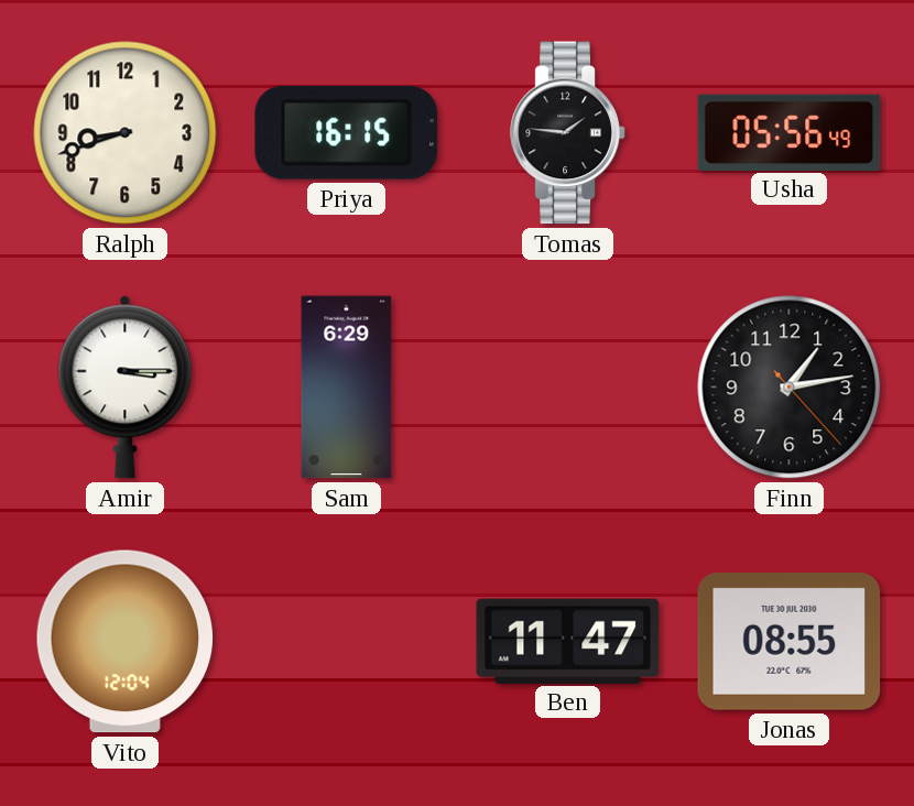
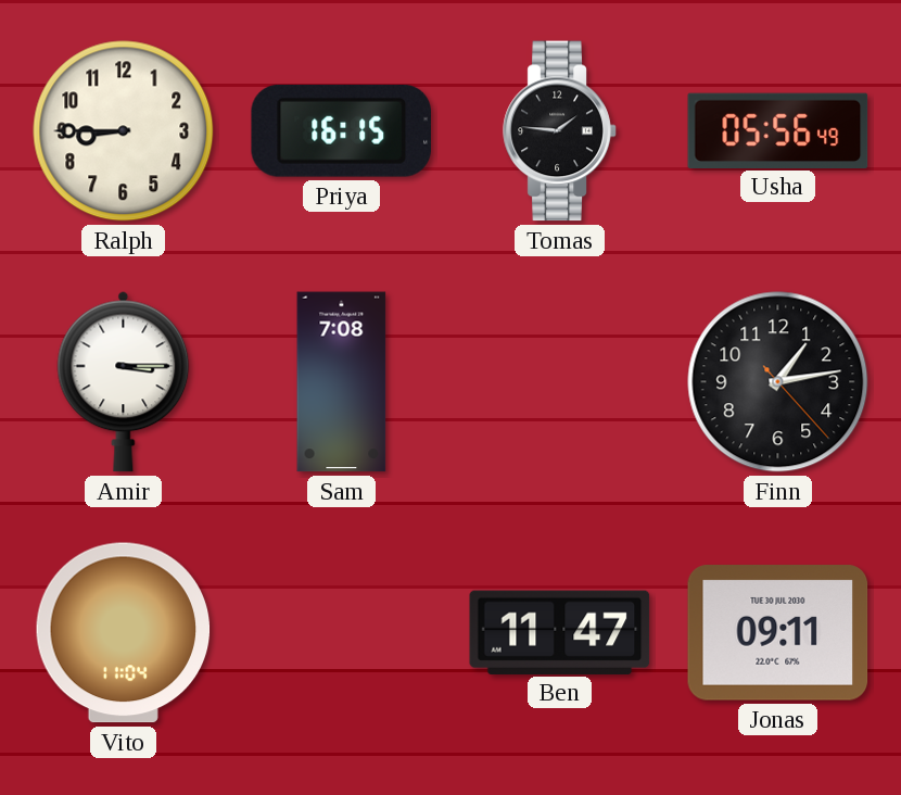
Ralph: 8:42 -> 8:45
Sam: 6:29 -> 7:08
Vito: 12:04 -> 11:04
Jonas: 08:55 -> 09:11
